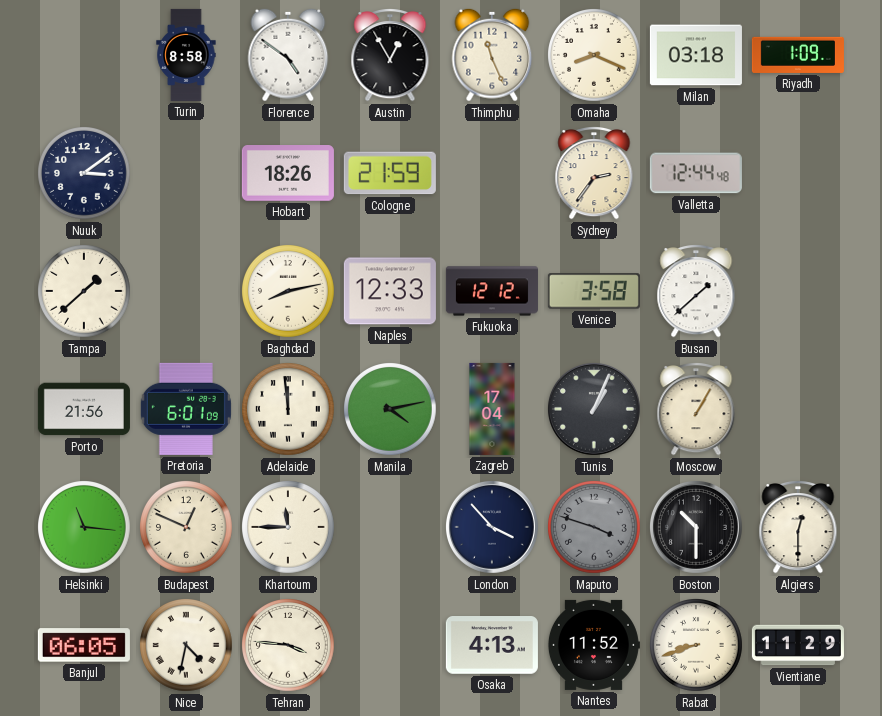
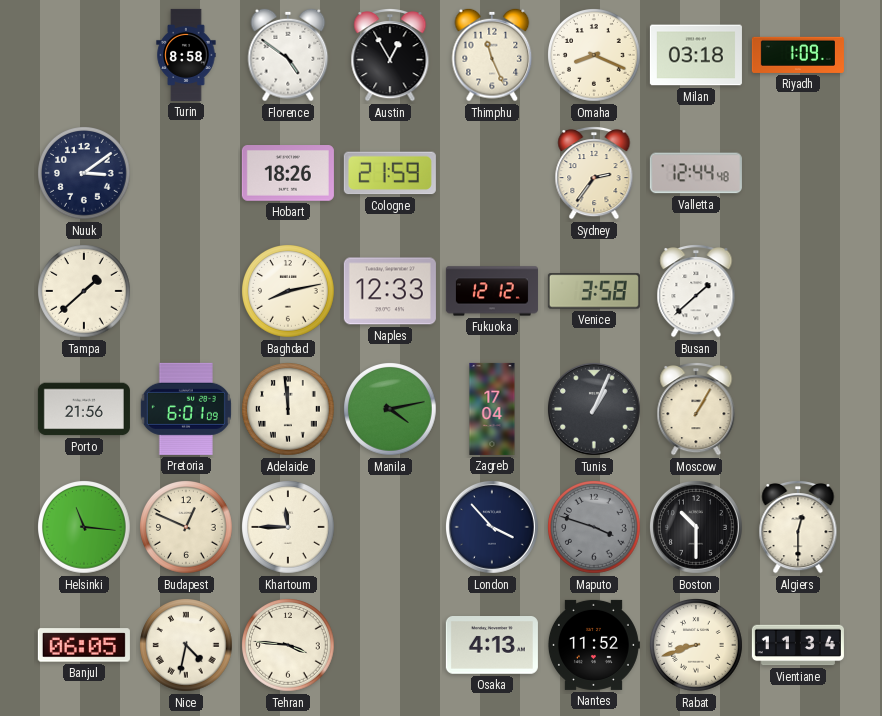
Vientiane: 11:29 -> 11:34
